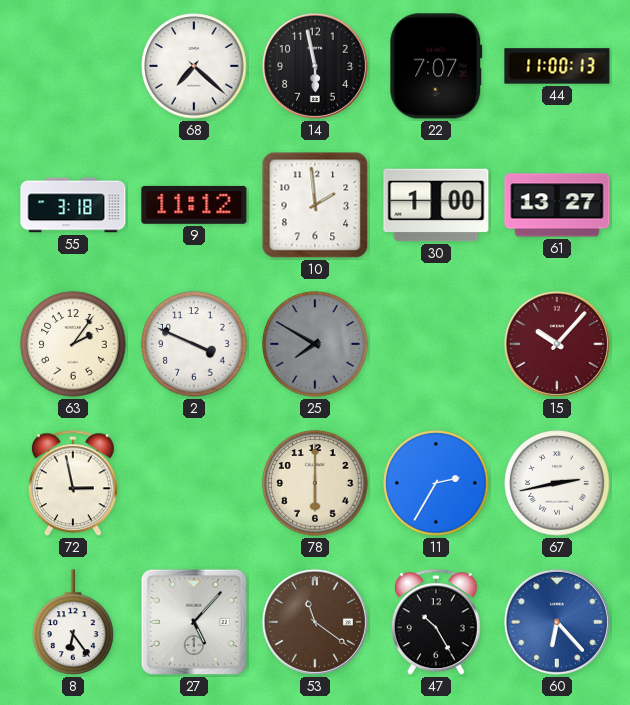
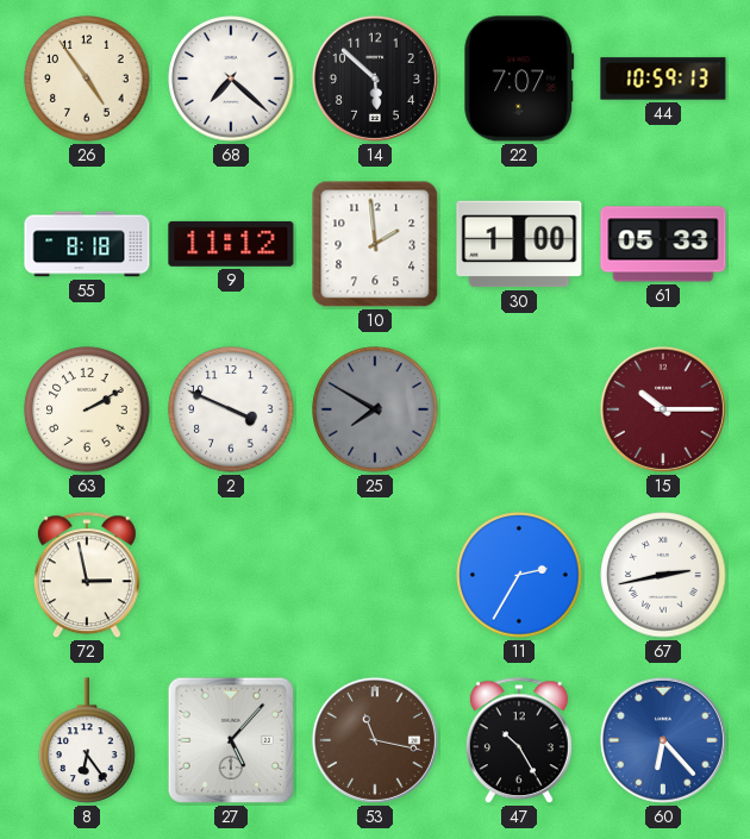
26: none -> 4:54
14: 5:58 -> 5:52
44: 11:00 -> 10:59
55: 3:18 -> 8:18
61: 13:27 -> 05:33
63: 2:06 -> 2:10
15: 10:07 -> 10:15
78: 6:00 -> none
53: 11:21 -> 11:17
